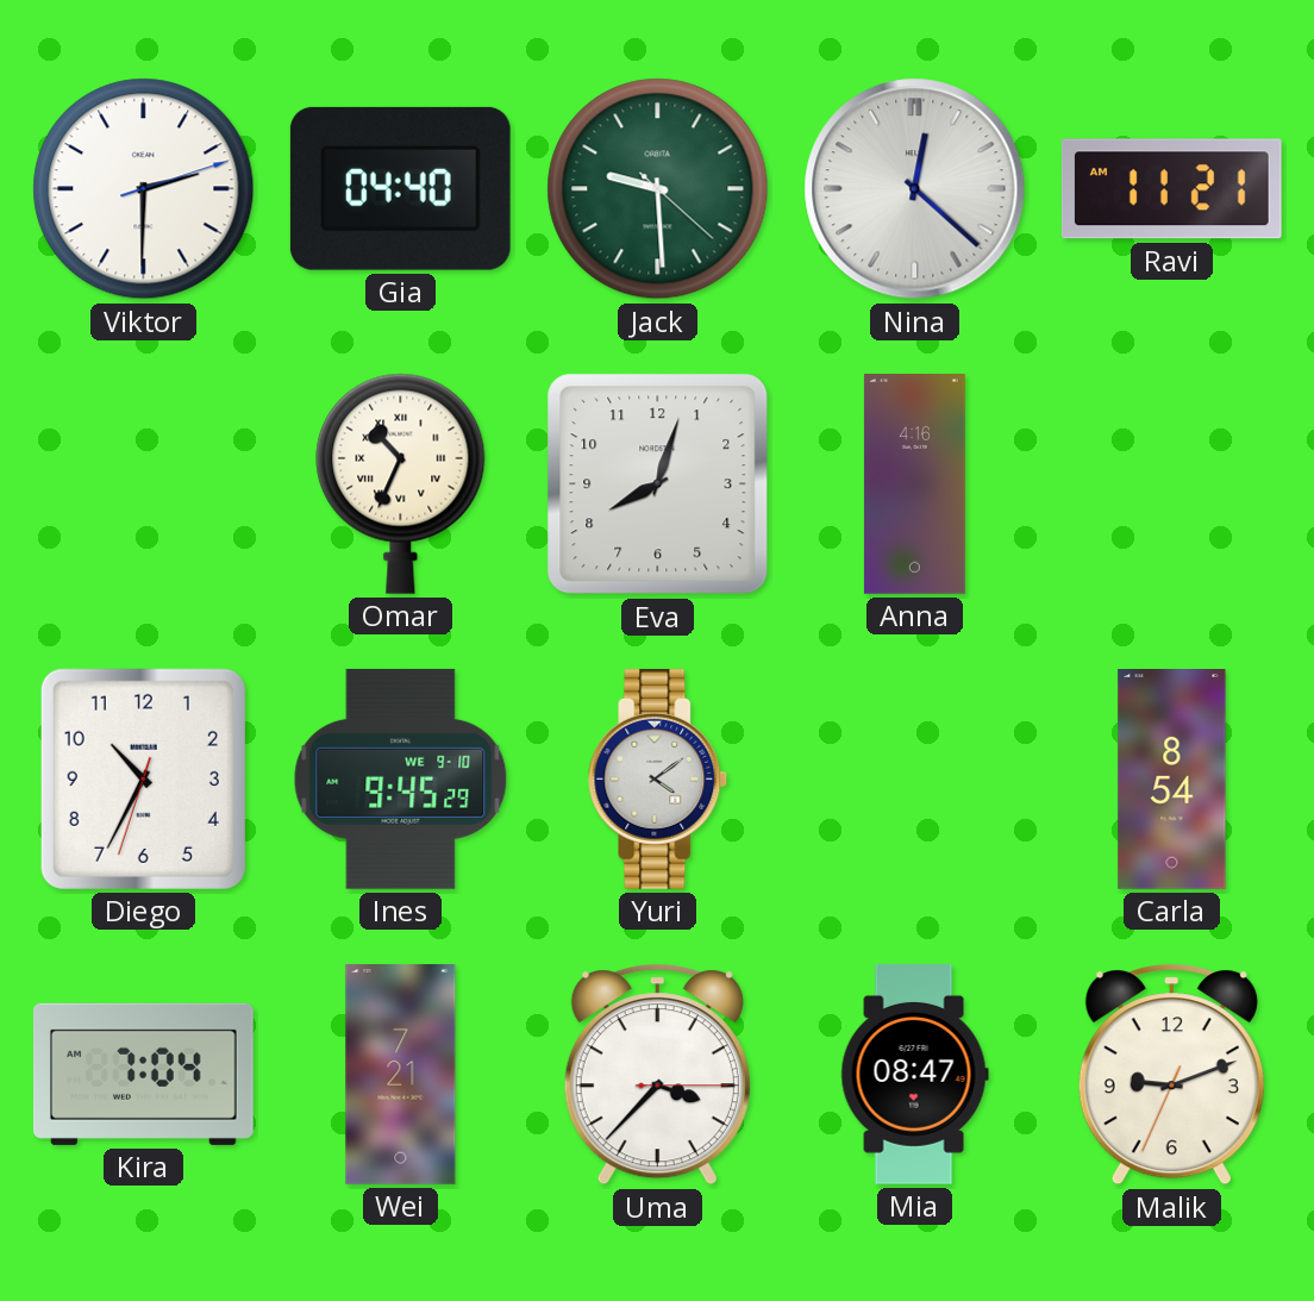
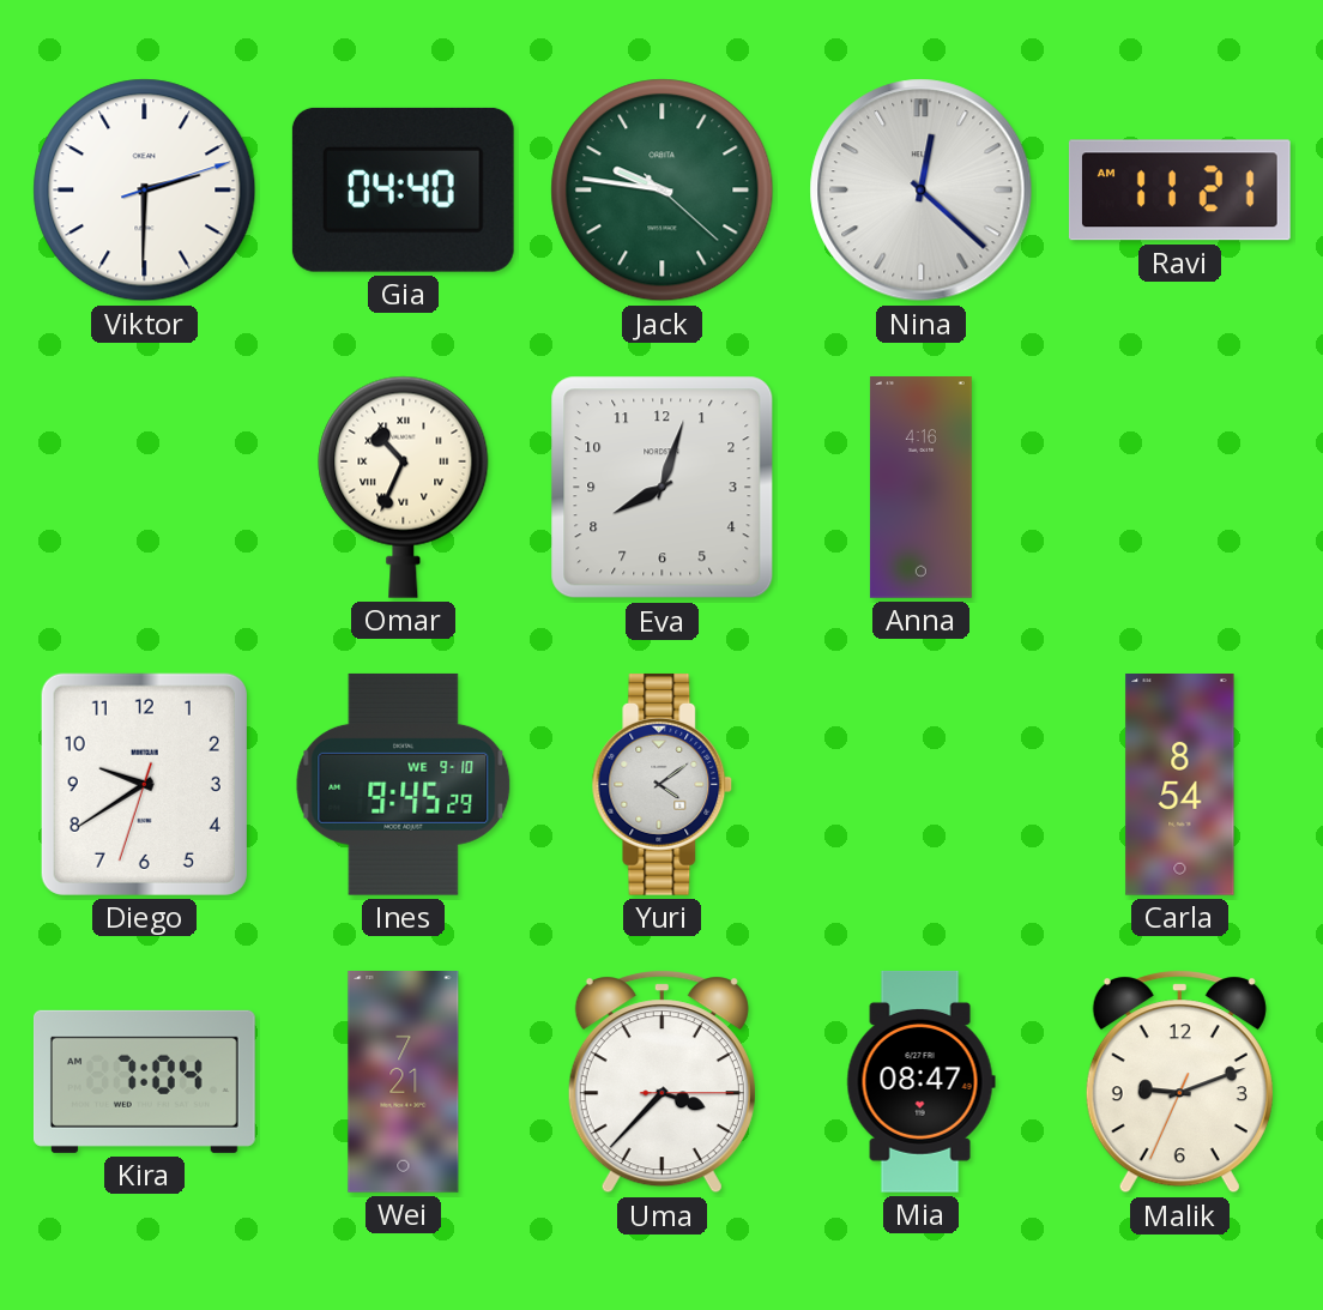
Jack: 9:29 -> 9:46
Diego: 10:34 -> 9:39
